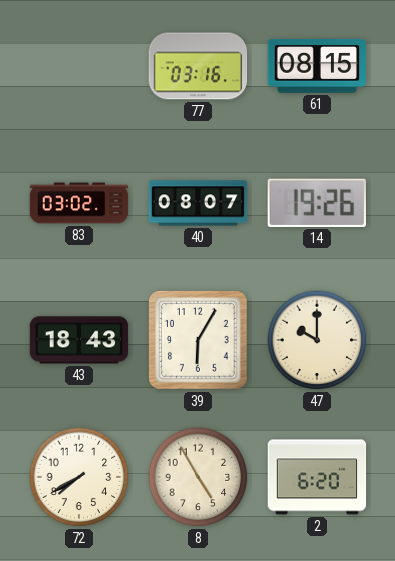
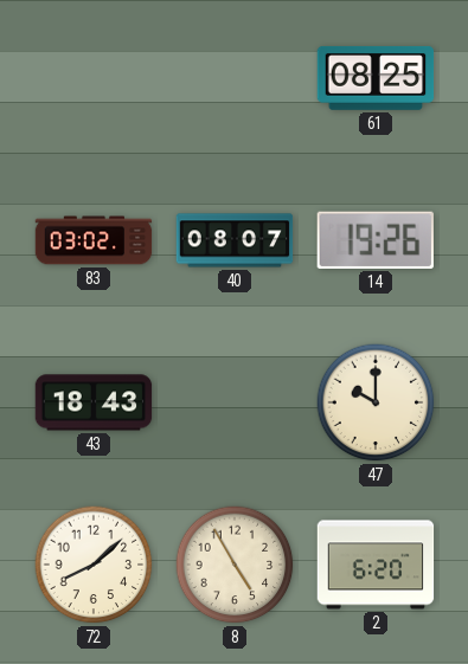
77: 03:16 -> none
61: 08:15 -> 08:25
39: 6:05 -> none
72: 7:40 -> 8:08
